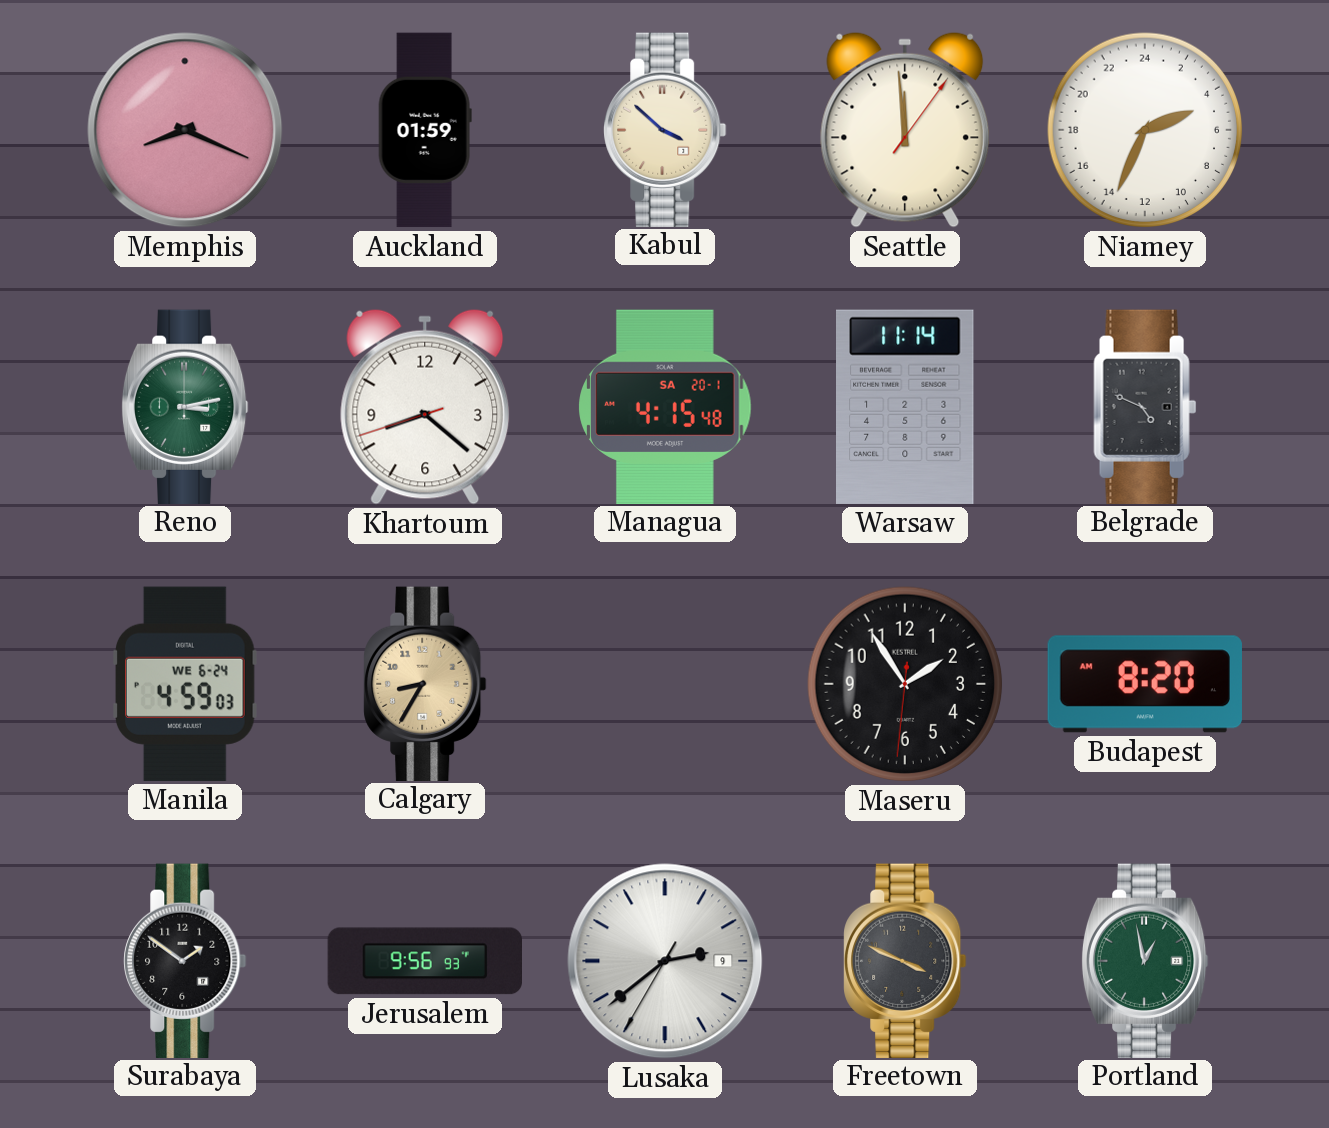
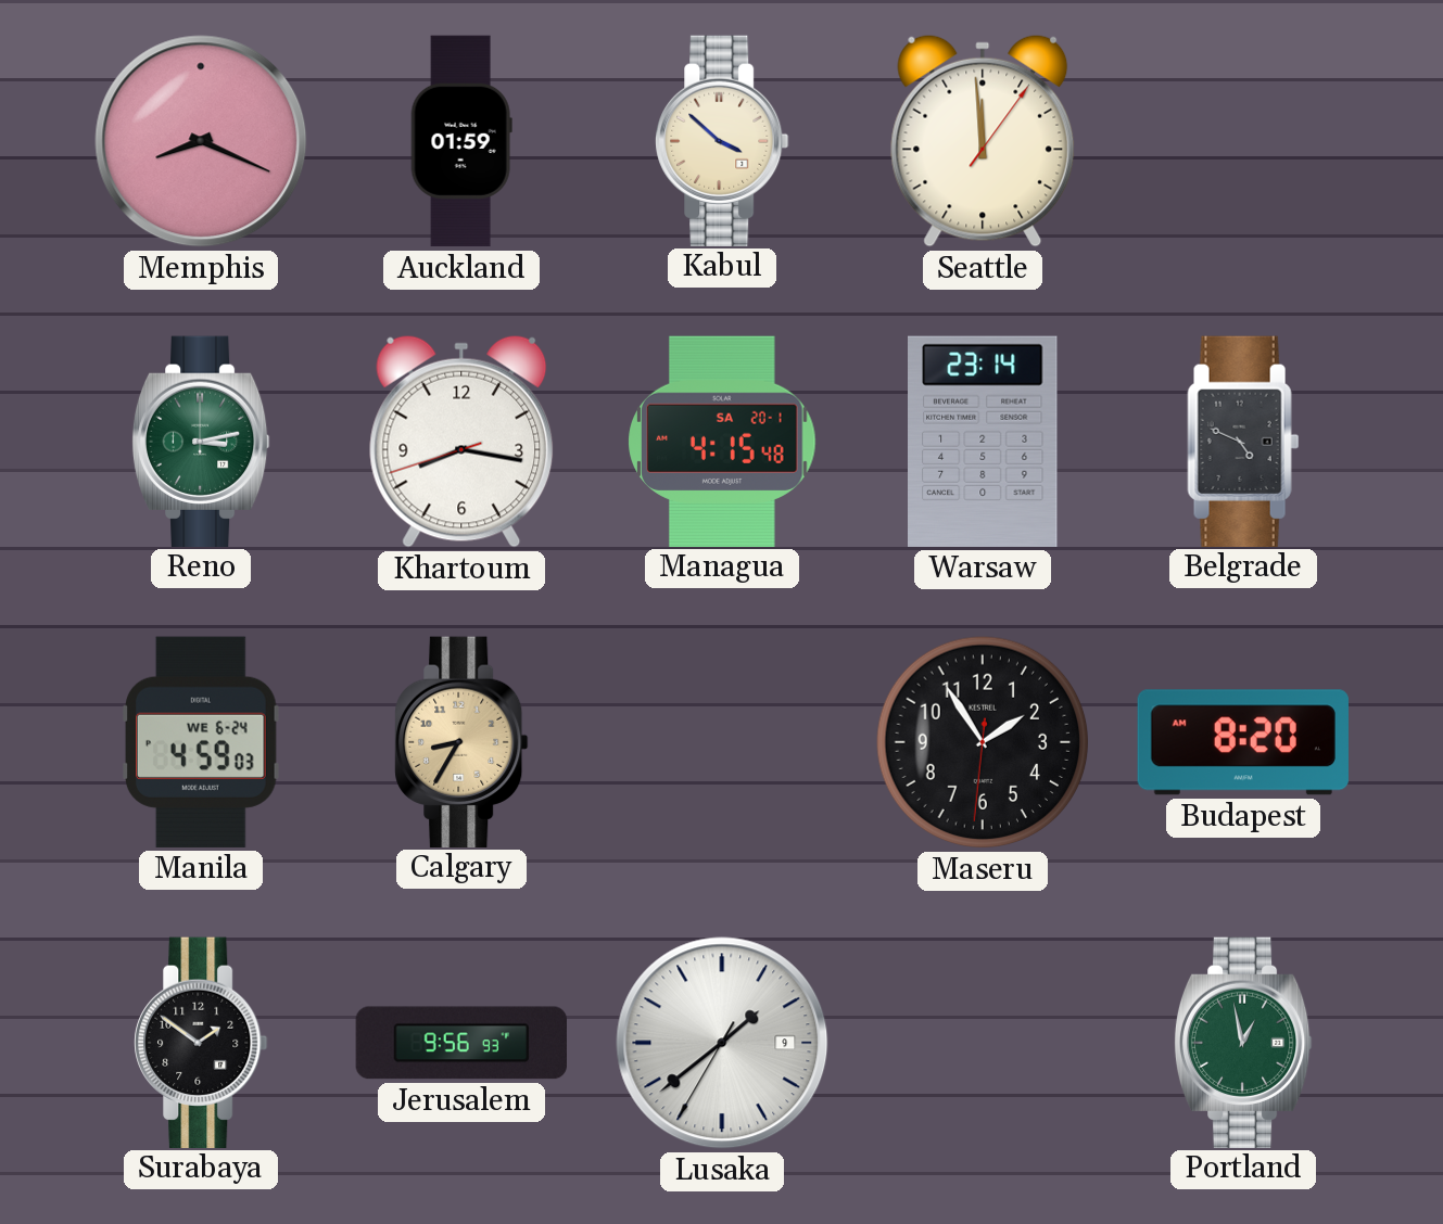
Niamey: 4:34 -> none
Khartoum: 8:21 -> 8:16
Warsaw: 11:14 -> 23:14
Lusaka: 2:38 -> 1:38
Freetown: 3:49 -> none
